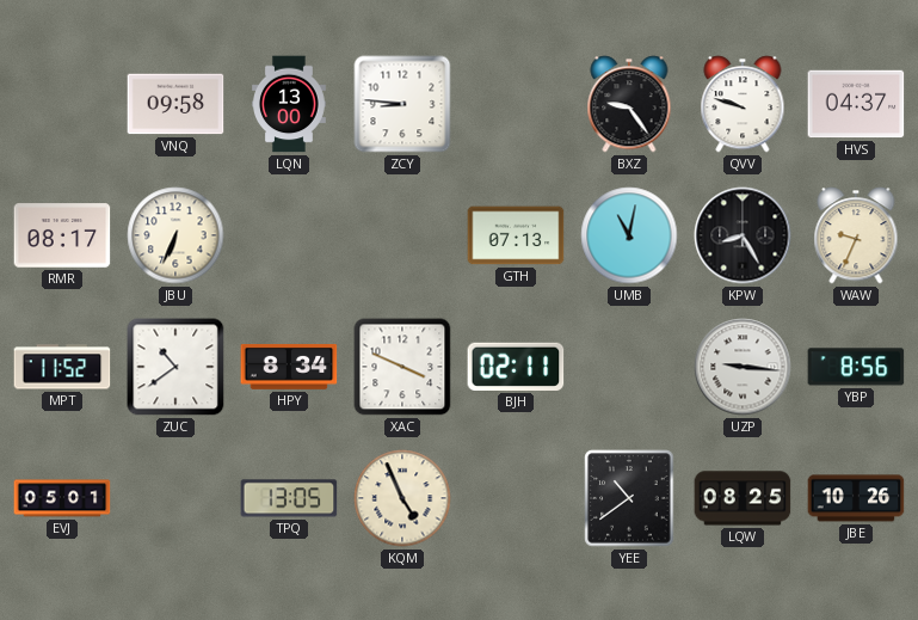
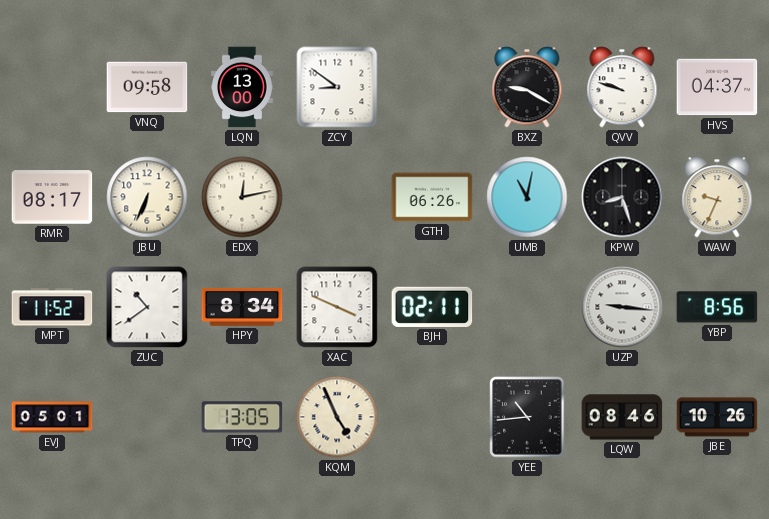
ZCY: 8:46 -> 8:51
BXZ: 9:24 -> 9:20
EDX: none -> 12:13
GTH: 07:13 -> 06:26
KPW: 8:25 -> 8:27
YEE: 10:39 -> 10:44
LQW: 08:25 -> 08:46
